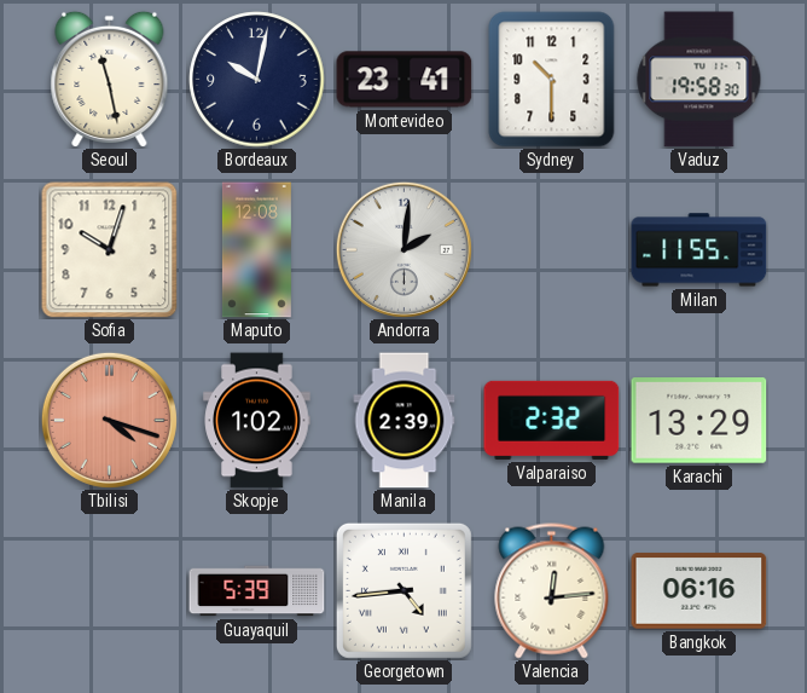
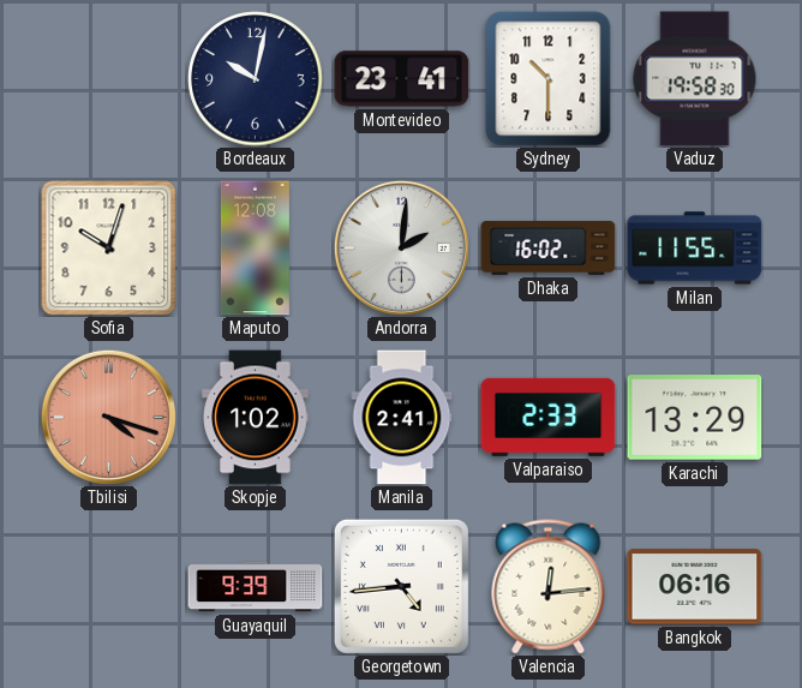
Seoul: 11:28 -> none
Dhaka: none -> 16:02
Manila: 2:39 -> 2:41
Valparaiso: 2:32 -> 2:33
Guayaquil: 5:39 -> 9:39
